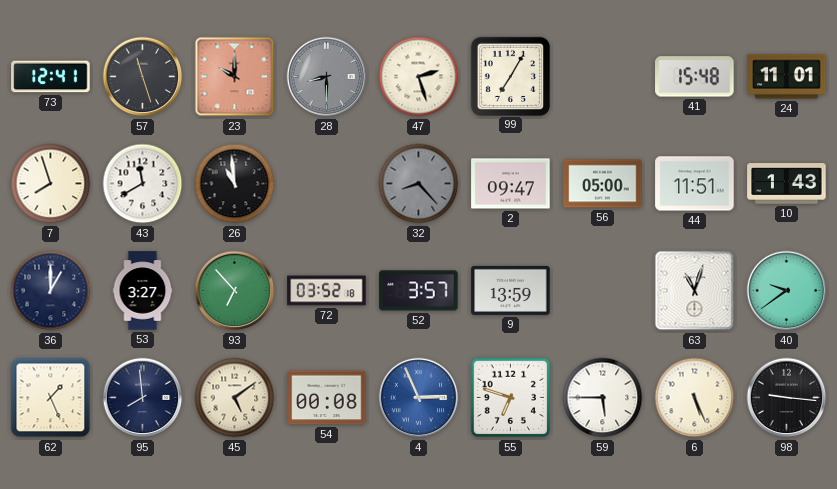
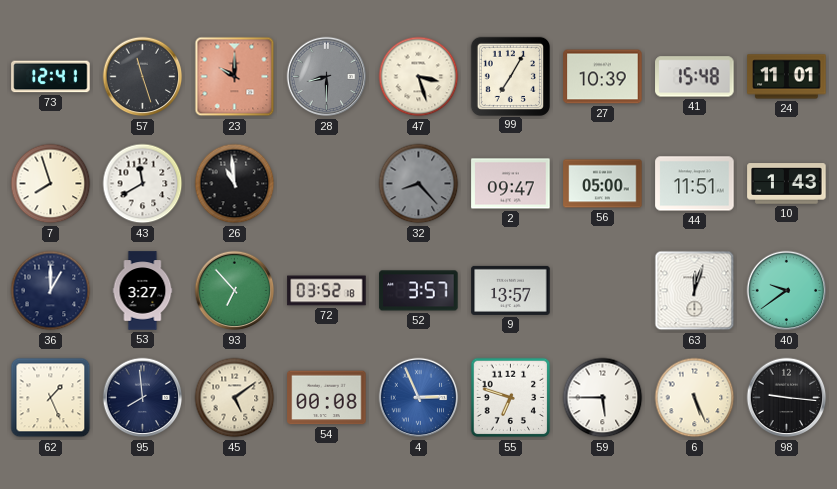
47: 2:27 -> 3:27
27: none -> 10:39
9: 13:59 -> 13:57
63: 11:03 -> 12:03
